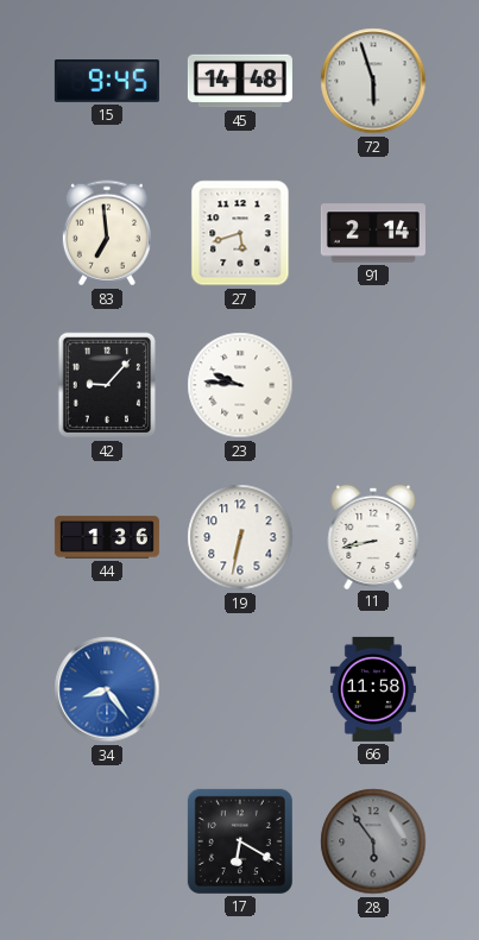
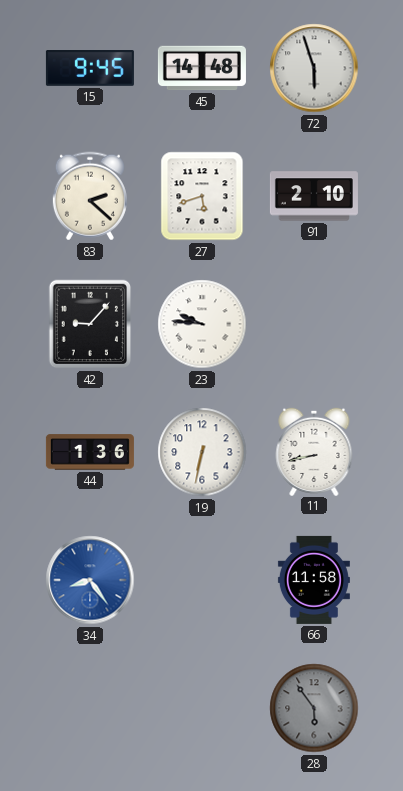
83: 6:59 -> 2:22
91: 2:14 -> 2:10
17: 6:20 -> none
